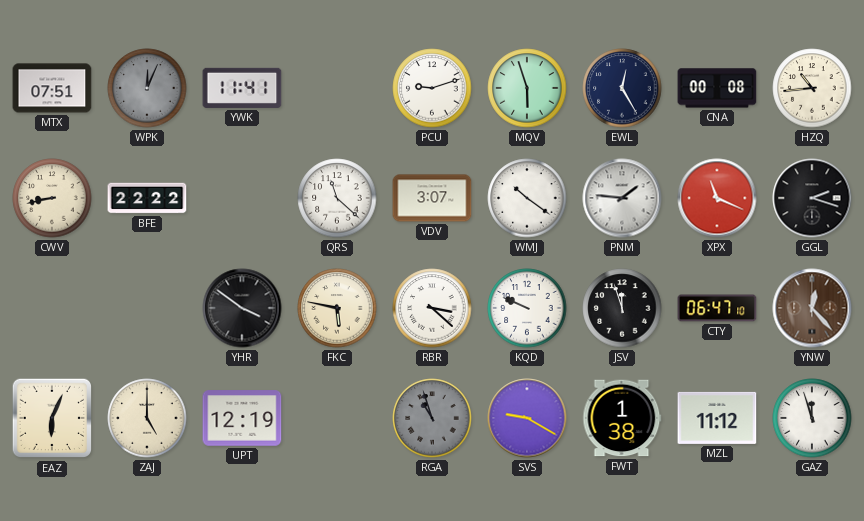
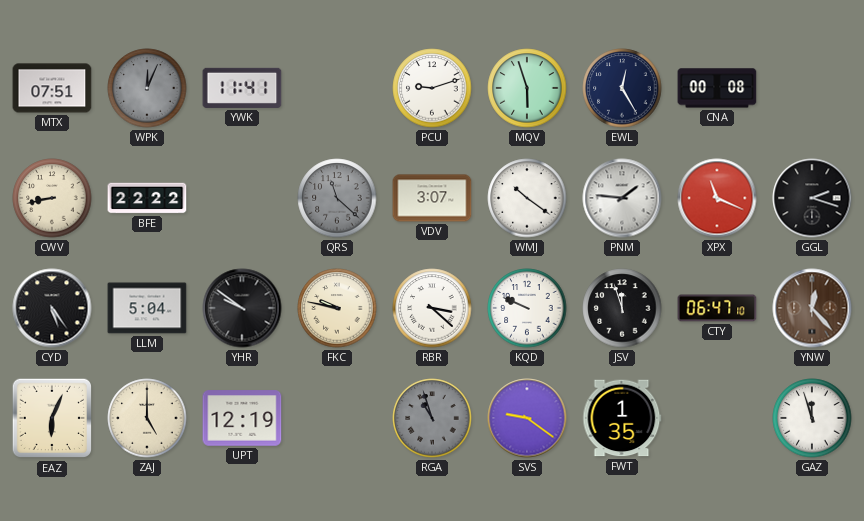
HZQ: 10:44 -> none
QRS dial: white -> grey
CYD: none -> 5:24
LLM: none -> 5:04
YHR: 3:51 -> 9:51
FKC: 5:47 -> 9:47
SVS: 9:20 -> 9:21
FWT: 1:38 -> 1:35
MZL: 11:12 -> none
